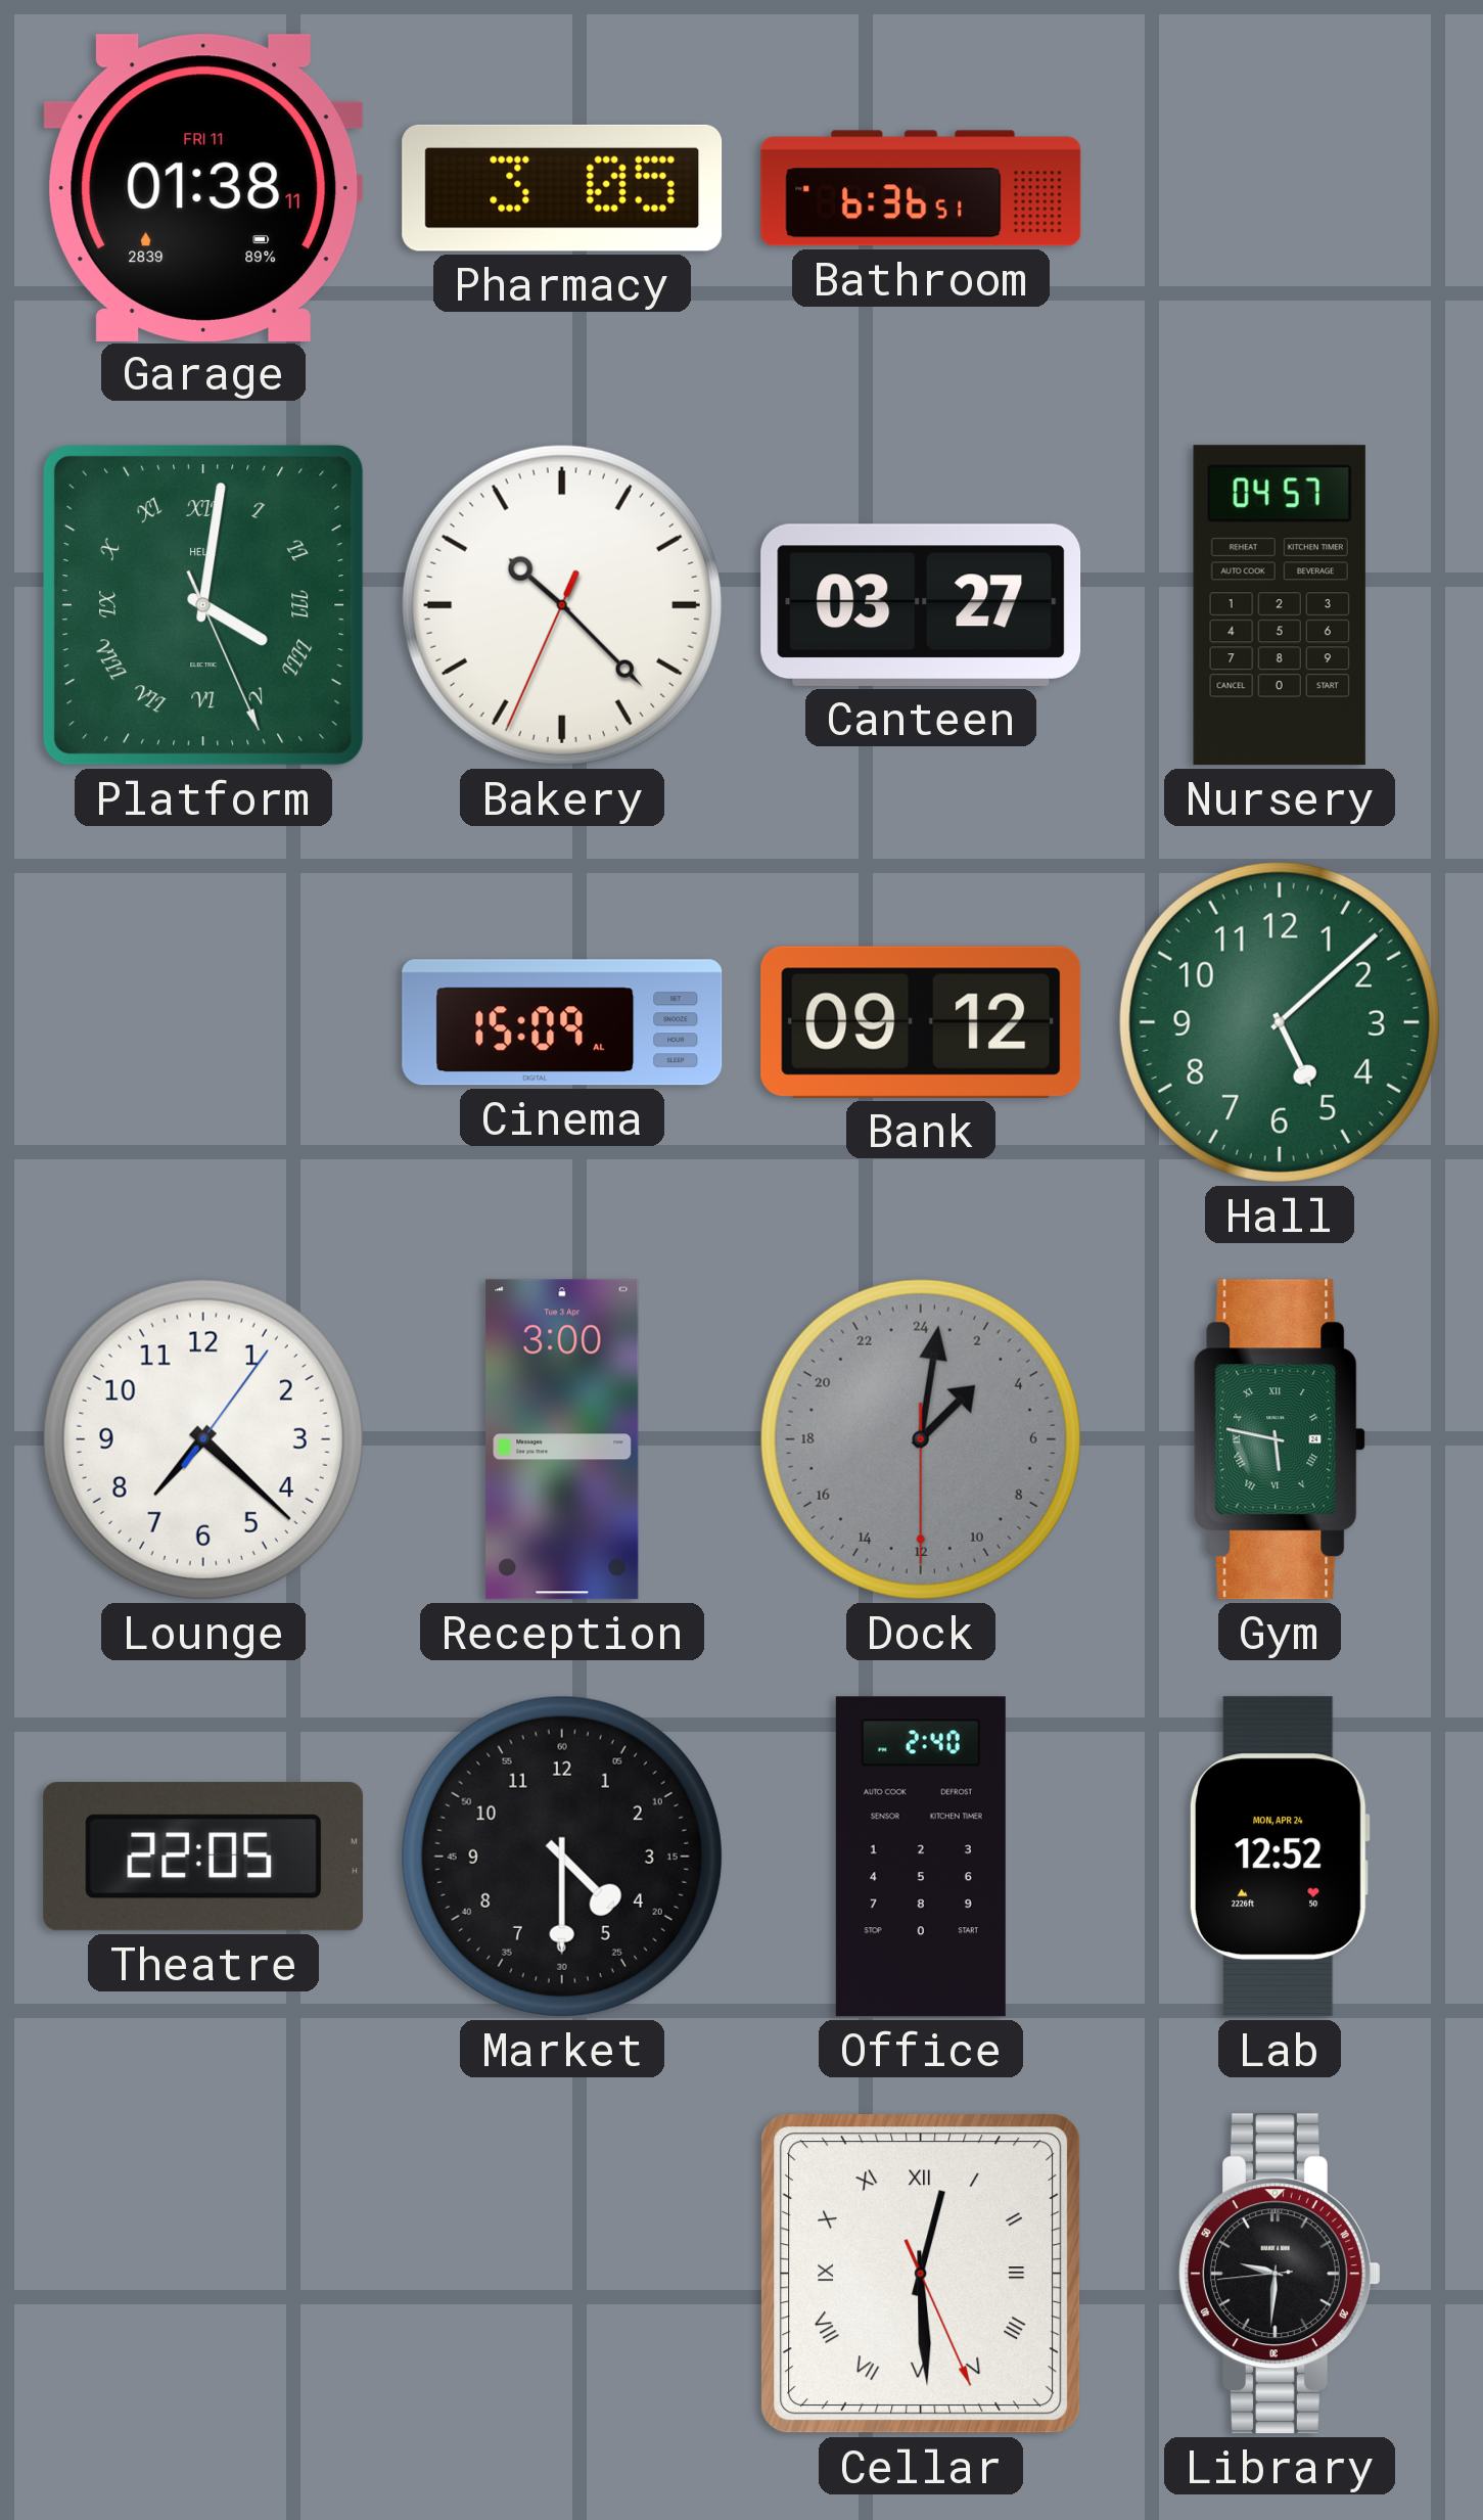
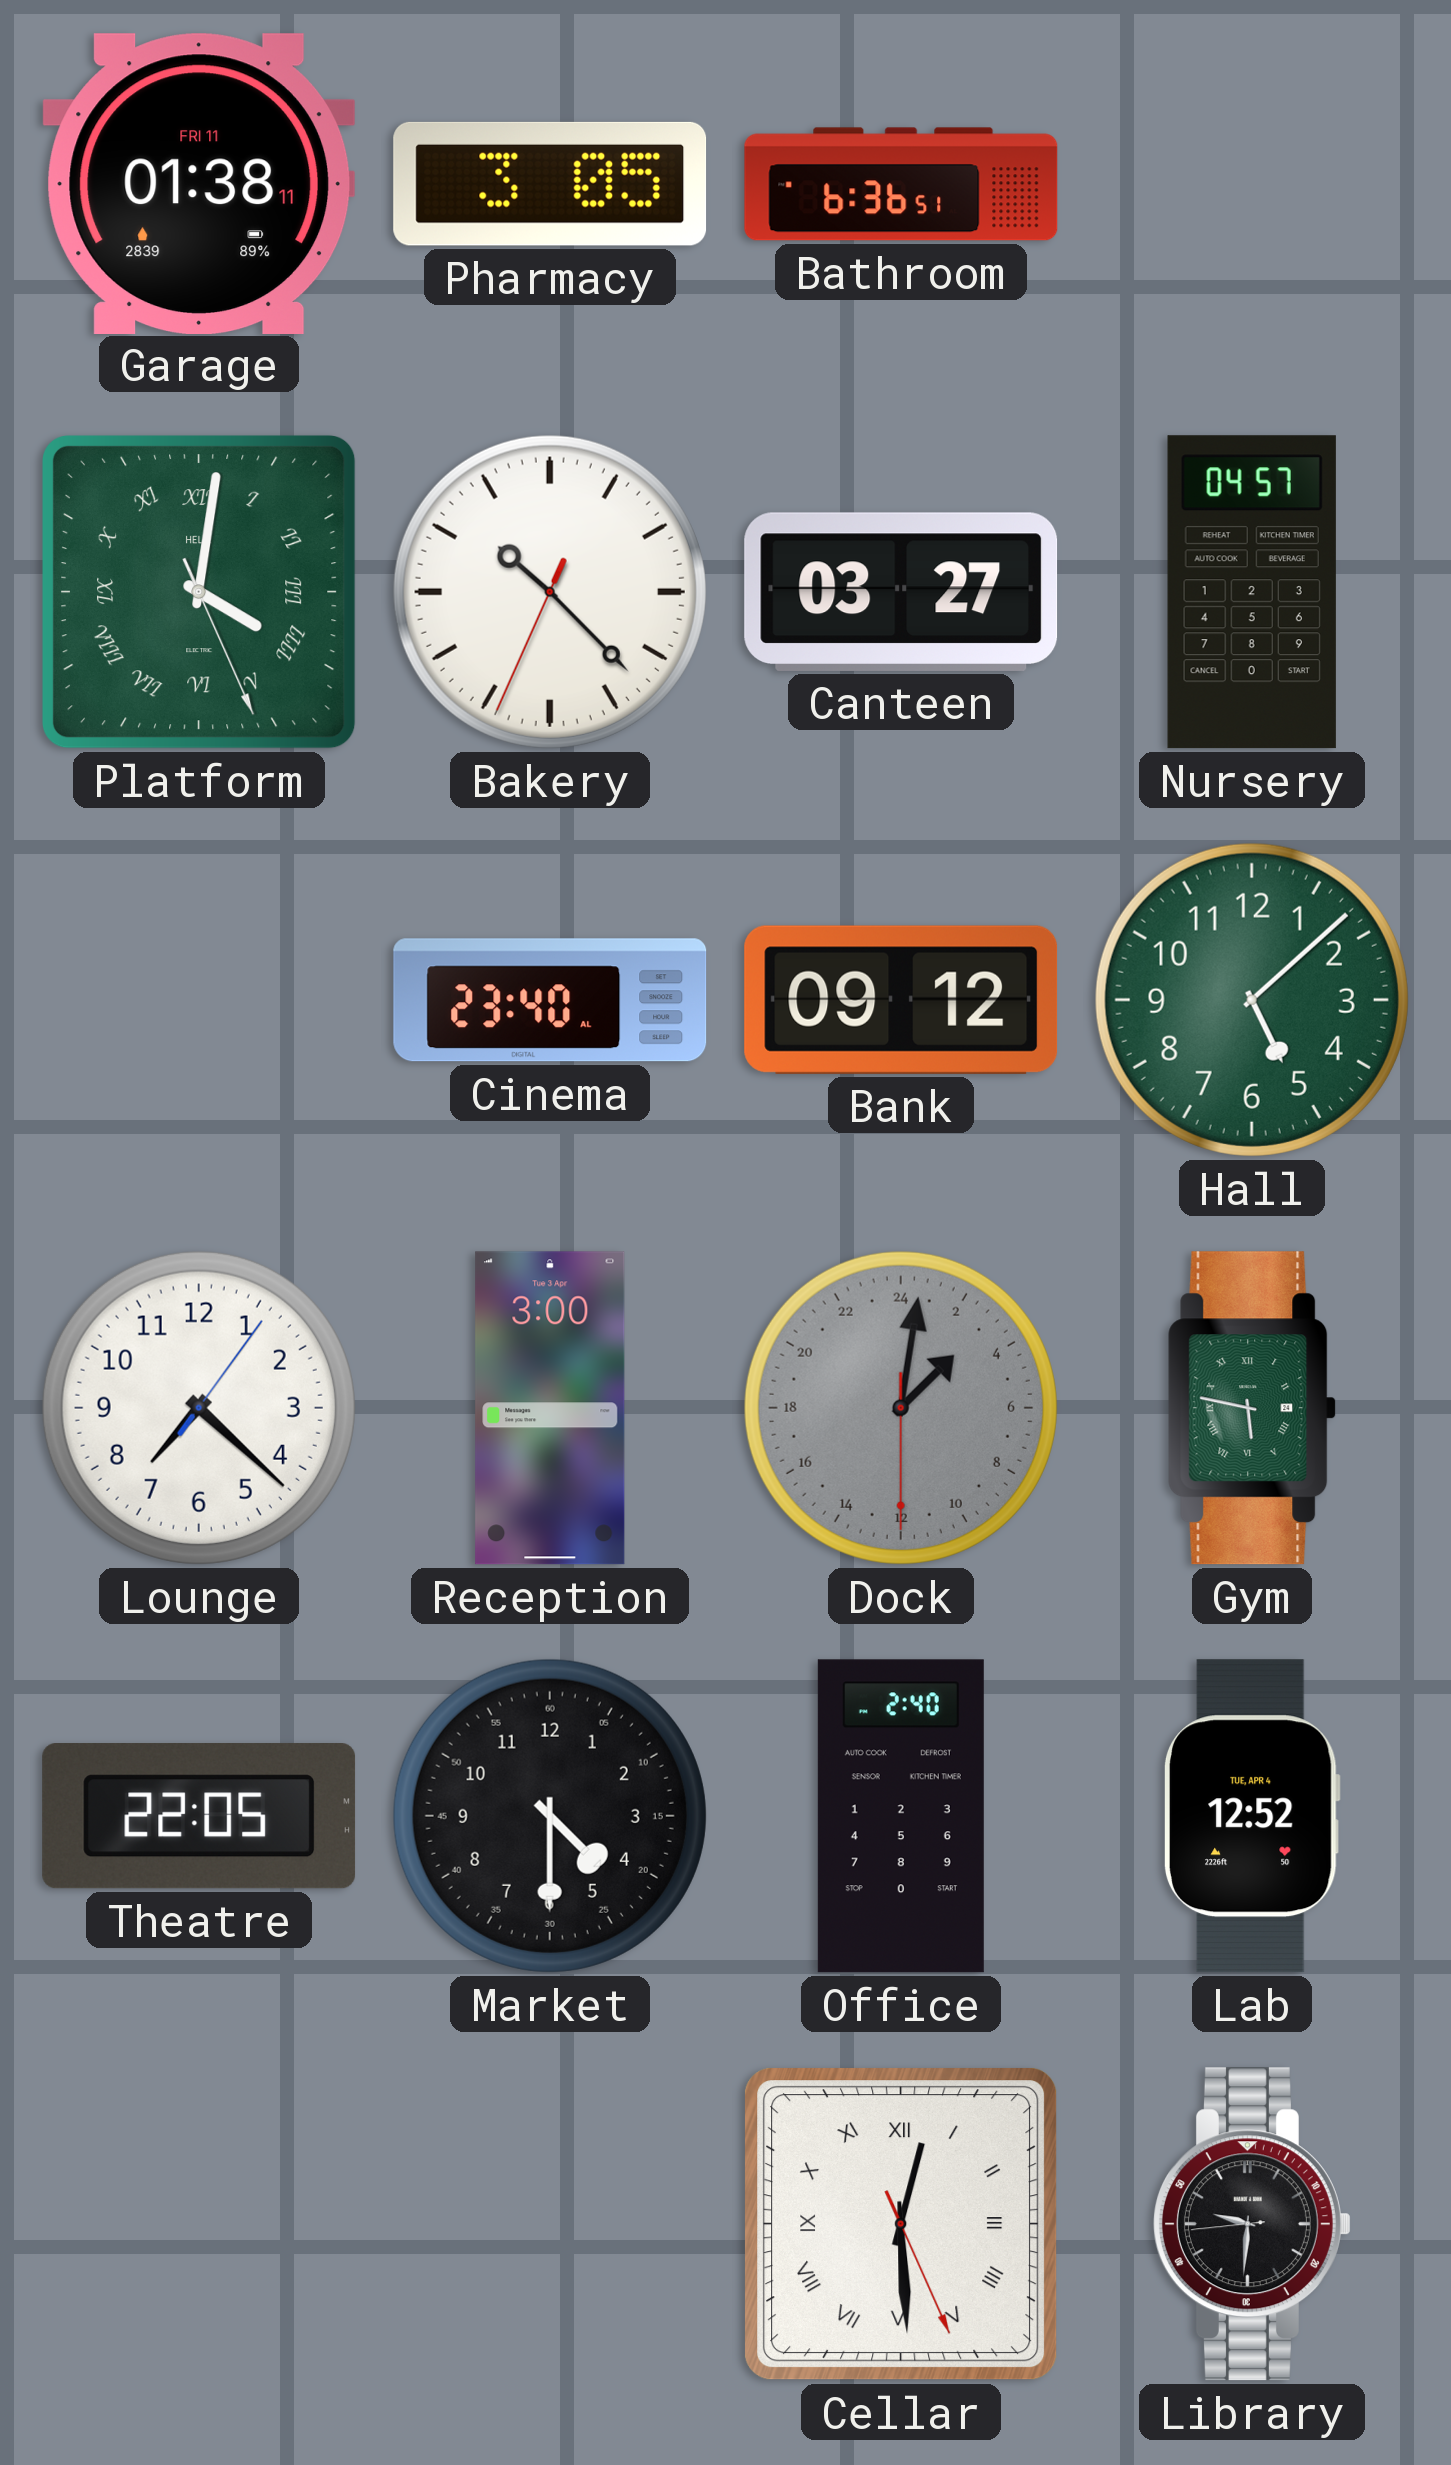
Cinema: 15:09 -> 23:40
Lab date: MON, APR 24 -> TUE, APR 4
